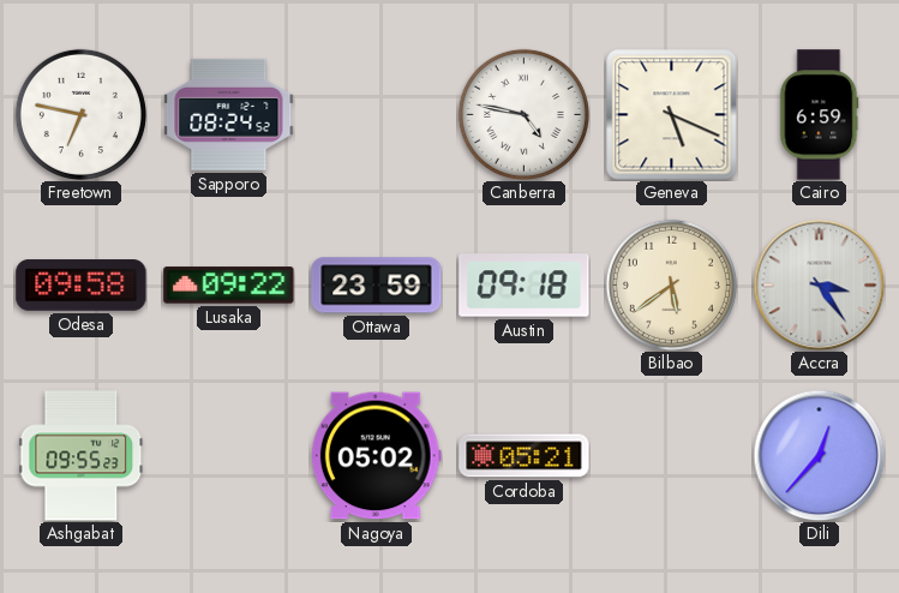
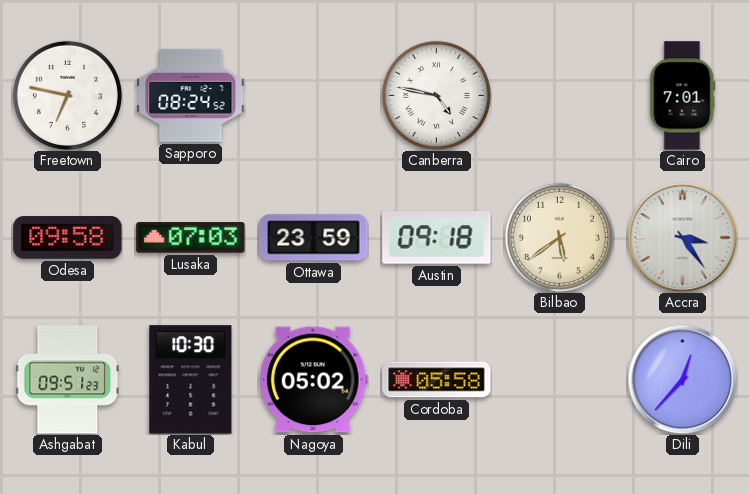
Geneva: 5:19 -> none
Cairo: 6:59 -> 7:01
Lusaka: 09:22 -> 07:03
Ashgabat: 09:55 -> 09:51
Kabul: none -> 10:30
Cordoba: 05:21 -> 05:58
